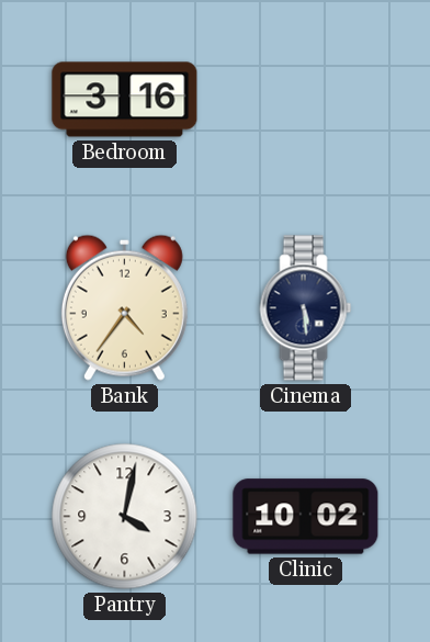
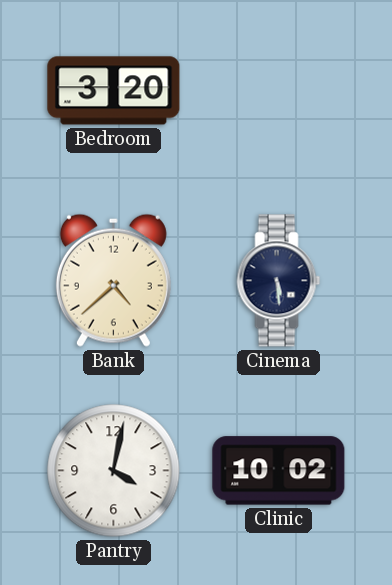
Bedroom: 3:16 -> 3:20
Bank: 4:36 -> 4:38
